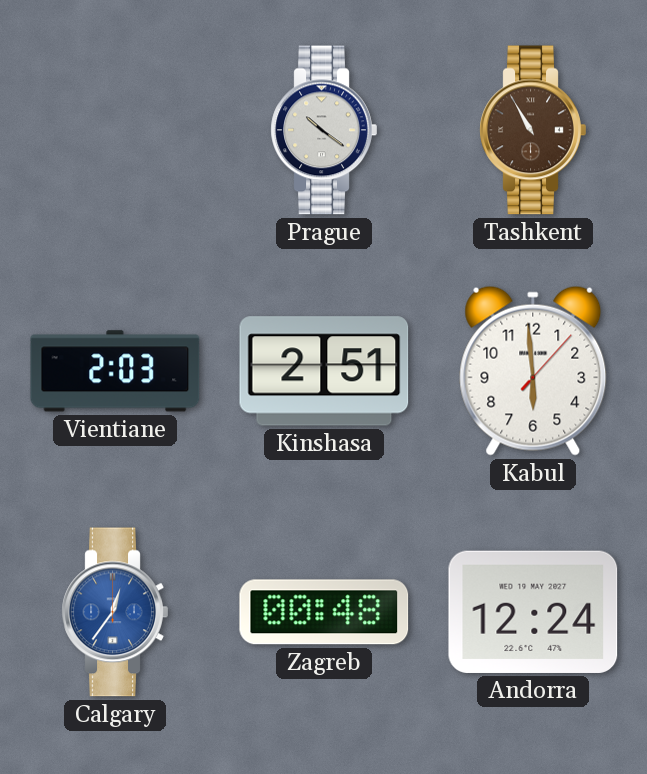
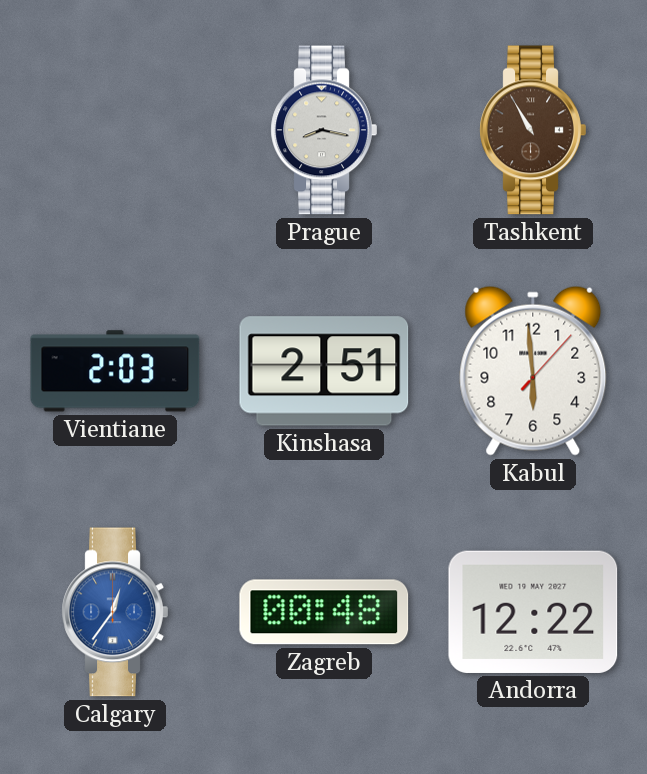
Prague: 10:21 -> 8:17
Andorra: 12:24 -> 12:22
